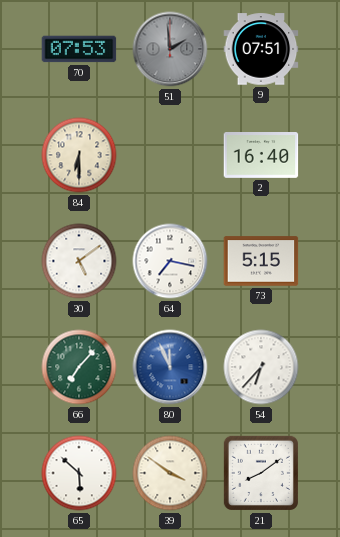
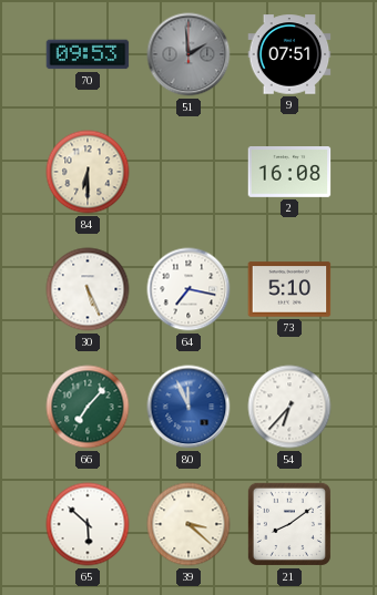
70: 07:53 -> 09:53
2: 16:40 -> 16:08
30: 5:09 -> 5:26
73: 5:15 -> 5:10
39: 3:51 -> 3:22
